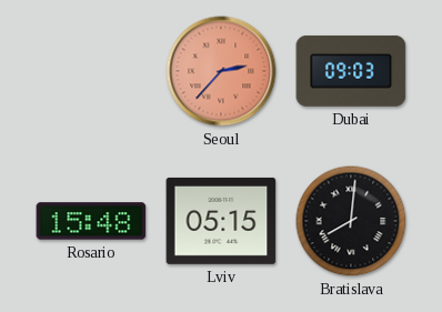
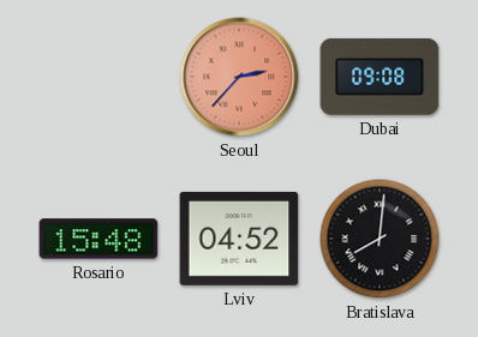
Dubai: 09:03 -> 09:08
Lviv: 05:15 -> 04:52
